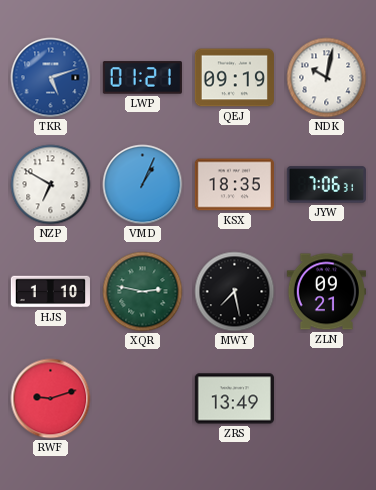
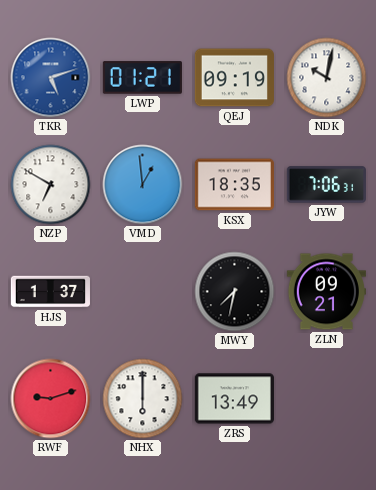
VMD: 1:04 -> 12:59
HJS: 1:10 -> 1:37
XQR: 2:47 -> none
MWY: 7:28 -> 7:32
NHX: none -> 6:00
